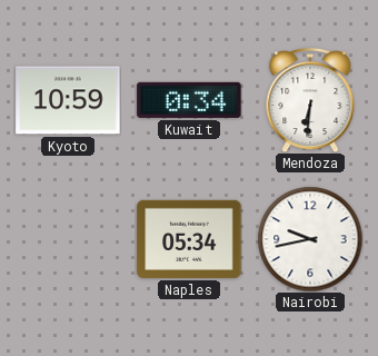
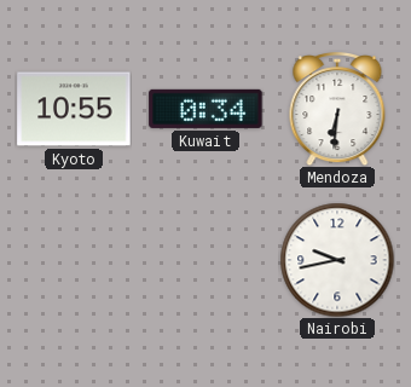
Kyoto: 10:59 -> 10:55
Naples: 05:34 -> none
